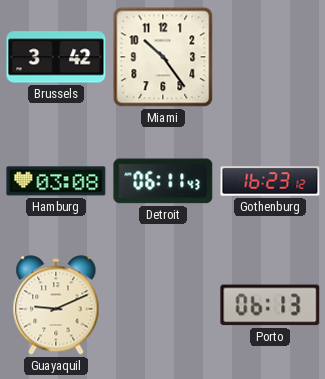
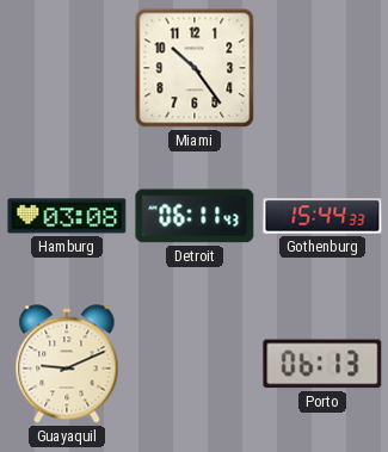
Brussels: 3:42 -> none
Gothenburg: 16:23 -> 15:44
